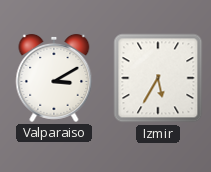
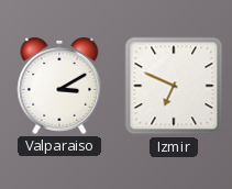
Izmir: 5:35 -> 6:49
